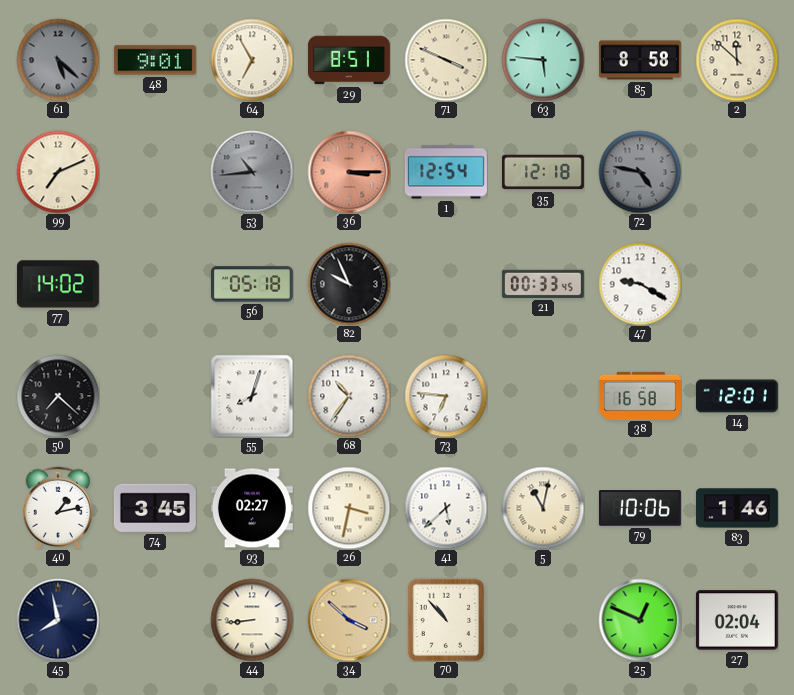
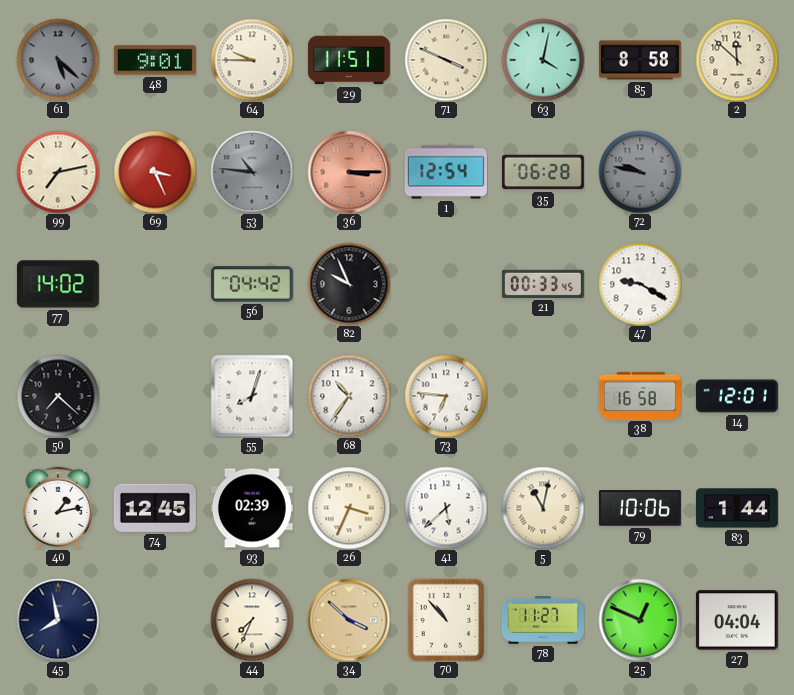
64: 6:55 -> 9:45
29: 8:51 -> 11:51
63: 5:46 -> 4:02
99: 7:11 -> 7:13
69: none -> 3:26
53: 10:44 -> 10:46
35: 12:18 -> 06:28
72: 4:47 -> 9:47
56: 05:18 -> 04:42
74: 3:45 -> 12:45
93: 02:27 -> 02:39
26: 3:32 -> 3:34
83: 1:46 -> 1:44
44: 8:44 -> 7:34
78: none -> 11:27
27: 02:04 -> 04:04
